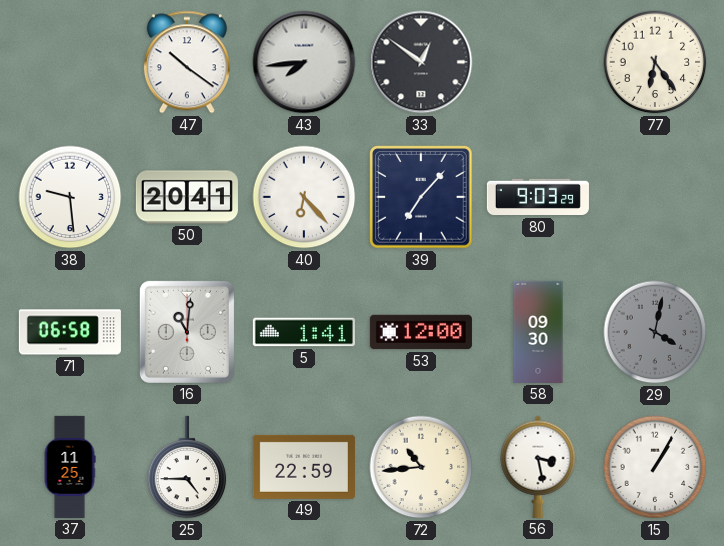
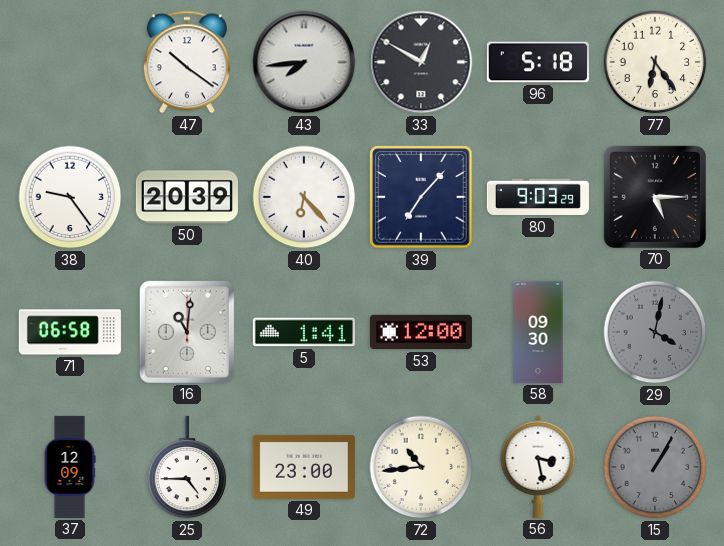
33: 12:51 -> 12:50
96: none -> 5:18
38: 9:29 -> 9:24
50: 20:41 -> 20:39
70: none -> 5:15
37: 11:25 -> 12:09
49: 22:59 -> 23:00
15 dial: white -> grey
